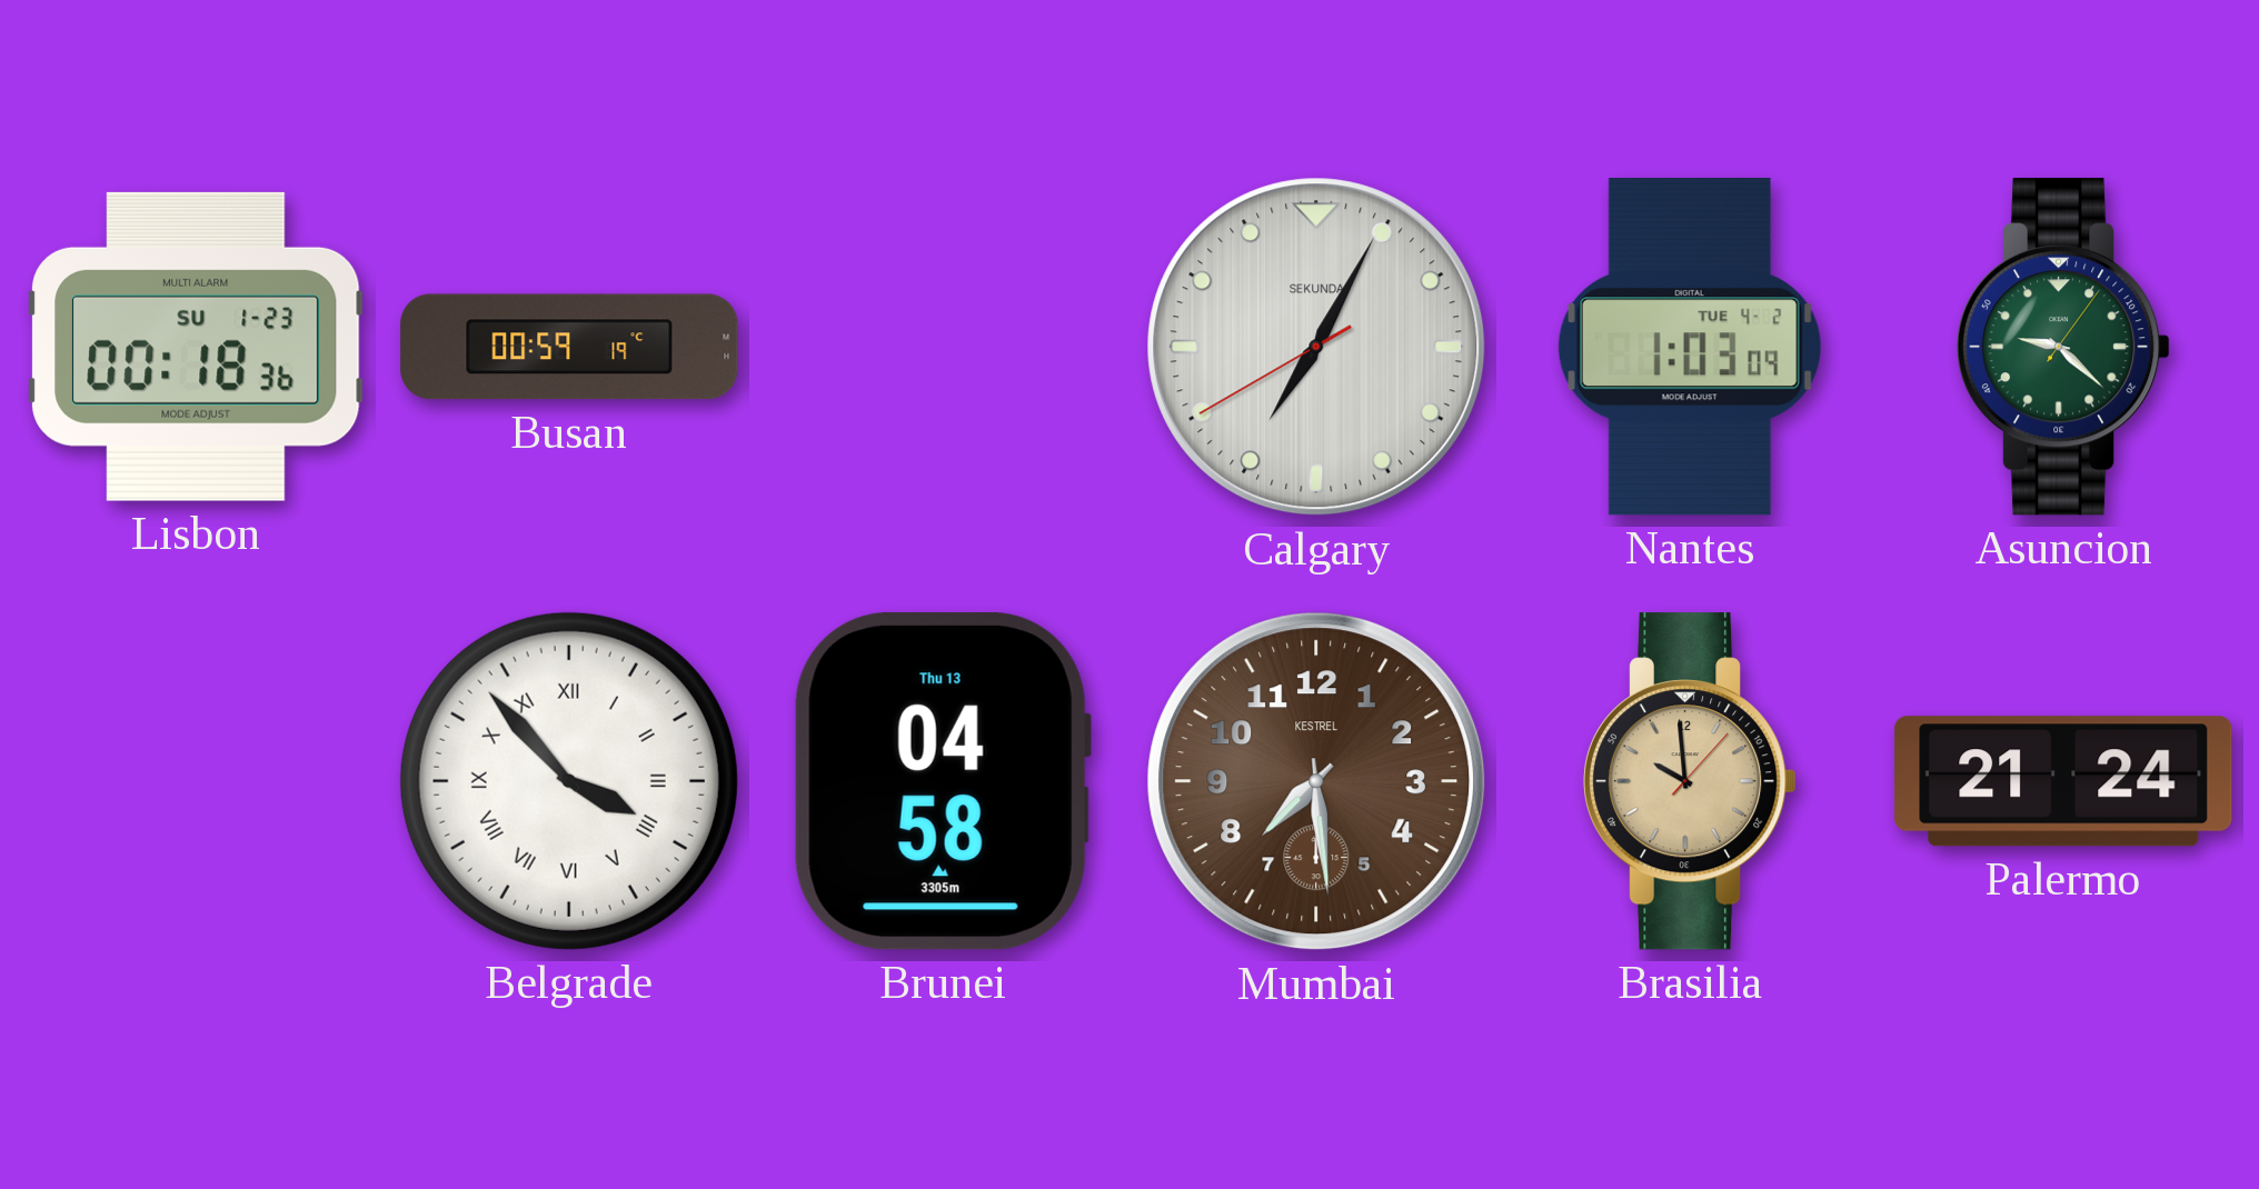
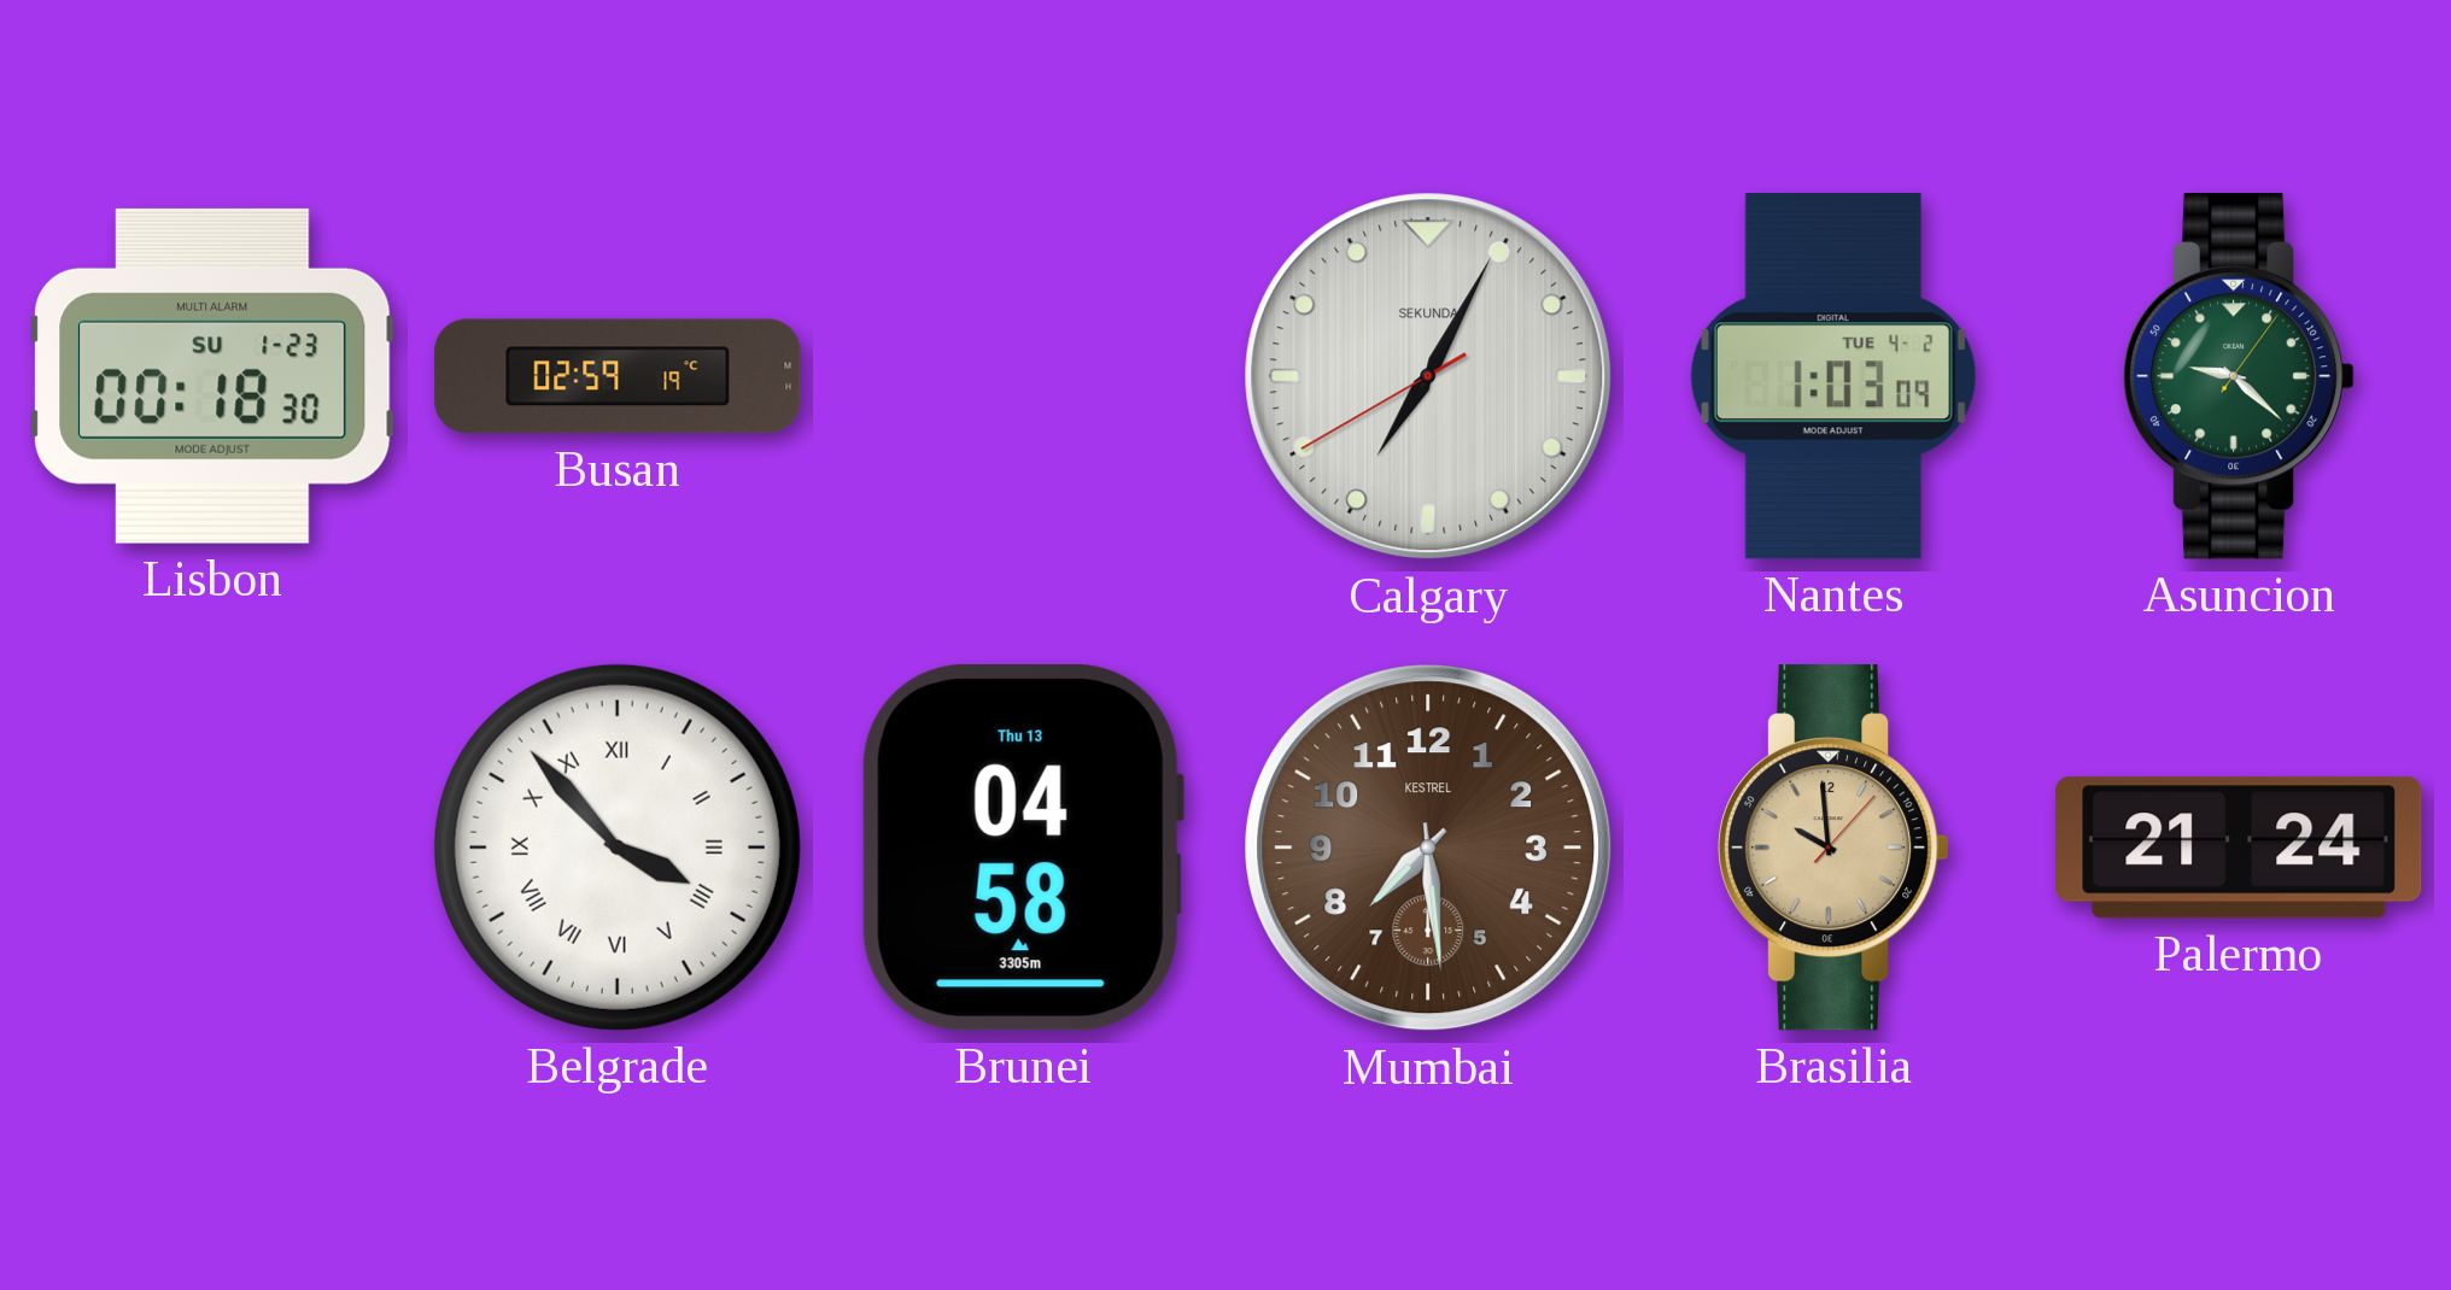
Lisbon: 00:18:36 -> 00:18:30
Busan: 00:59 -> 02:59
